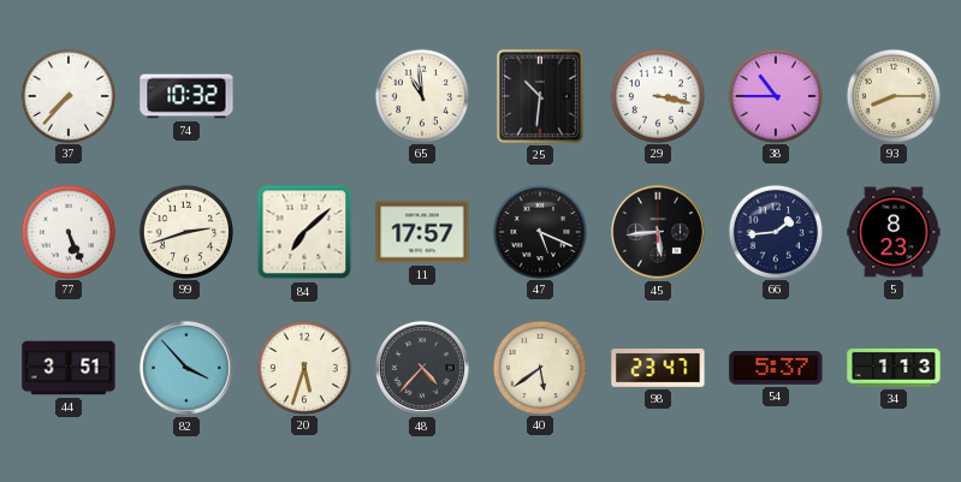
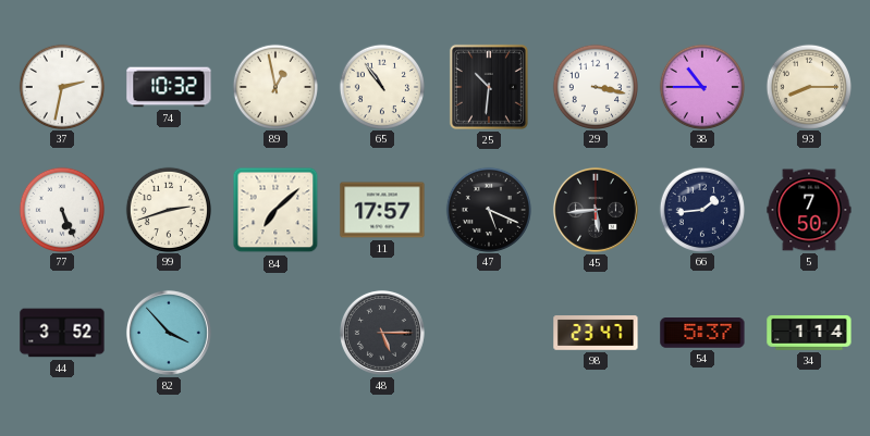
37: 7:37 -> 2:32
89: none -> 12:58
65: 10:59 -> 10:54
5: 8:23 -> 7:50
44: 3:51 -> 3:52
20: 5:33 -> none
48: 4:37 -> 5:15
40: 5:39 -> none
34: 1:13 -> 1:14
